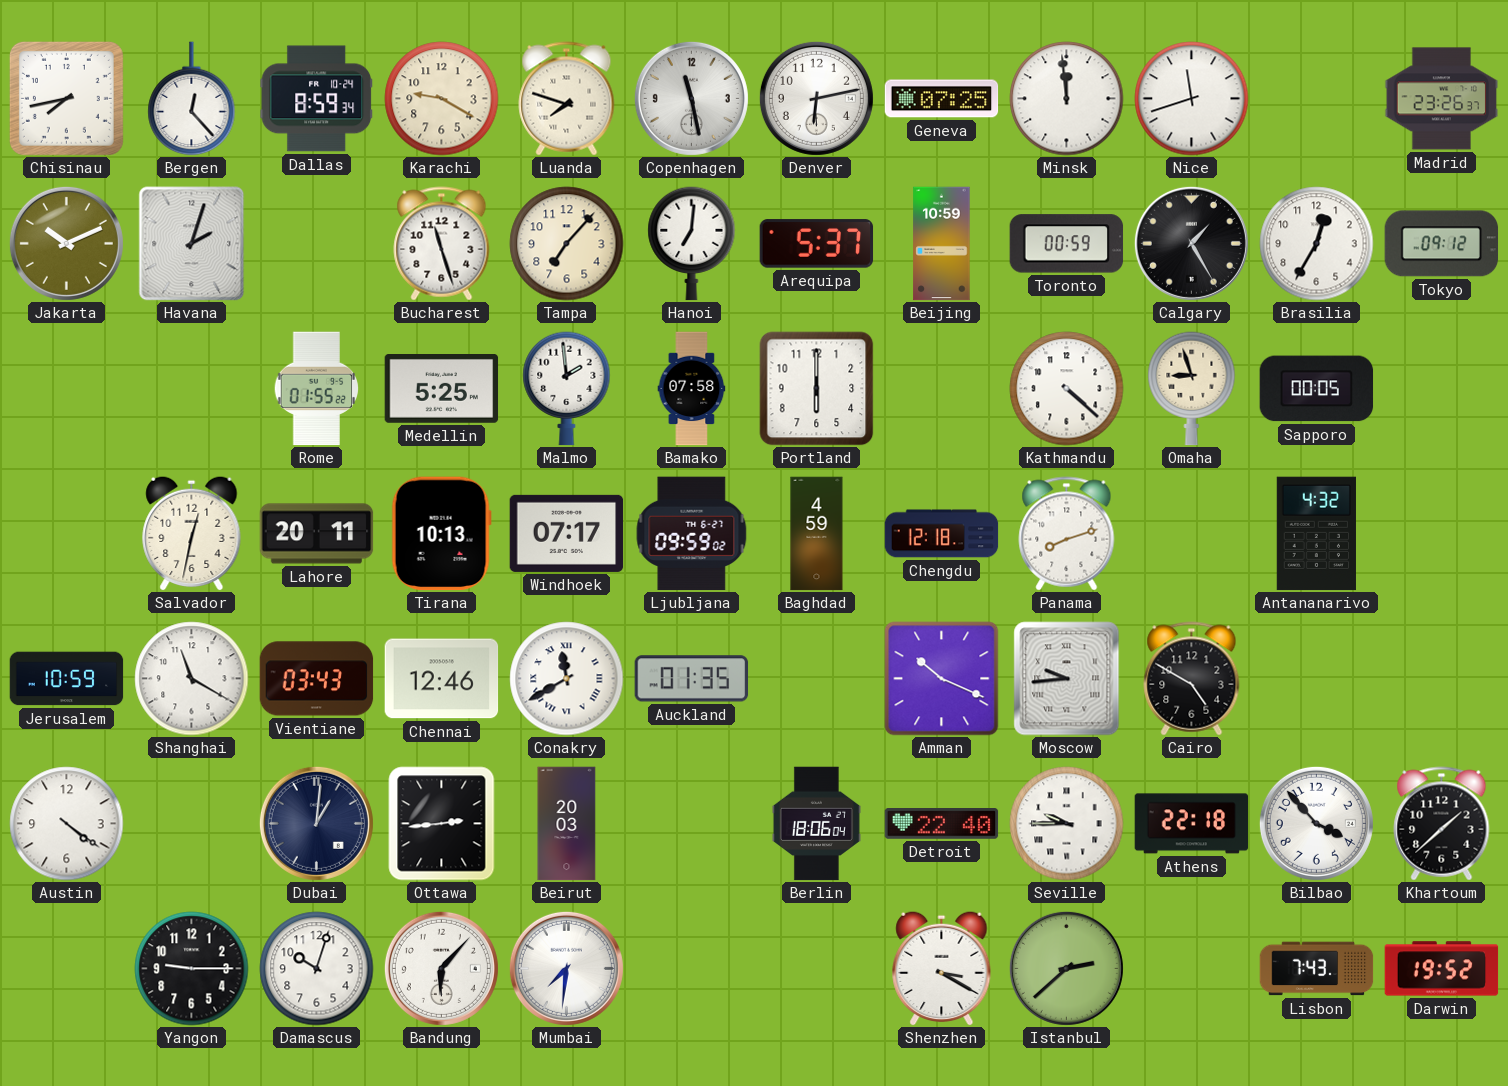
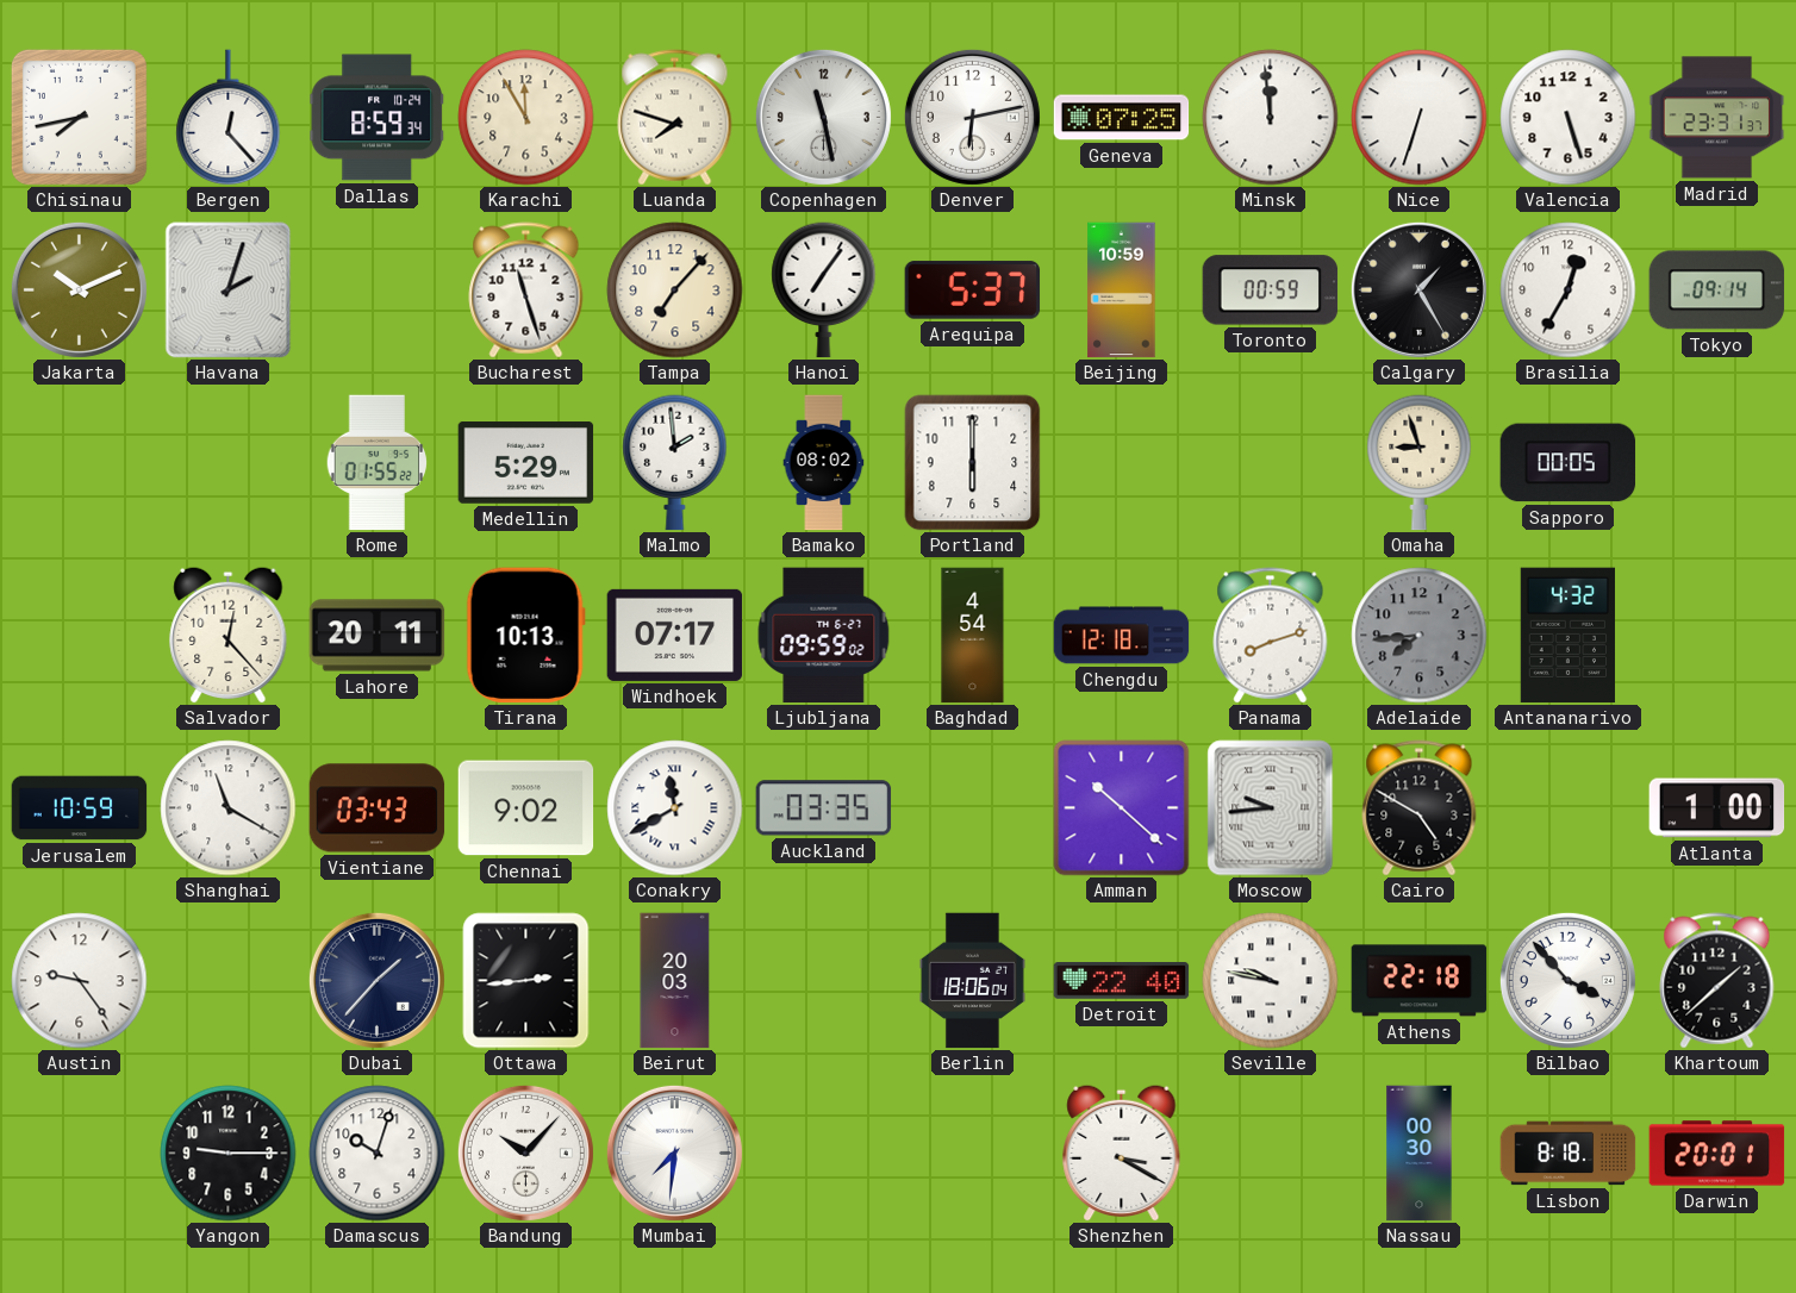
Karachi: 9:20 -> 11:55
Nice: 11:42 -> 6:33
Valencia: none -> 5:27
Madrid: 23:26 -> 23:31
Hanoi: 7:01 -> 7:06
Tokyo: 09:12 -> 09:14
Medellin: 5:25 -> 5:29
Bamako: 07:58 -> 08:02
Kathmandu: 4:22 -> none
Salvador: 12:32 -> 12:23
Baghdad: 4:59 -> 4:54
Adelaide: none -> 7:44
Chennai: 12:46 -> 9:02
Auckland: 01:35 -> 03:35
Amman: 10:19 -> 10:22
Atlanta: none -> 1:00
Austin: 4:21 -> 9:24
Dubai: 1:01 -> 1:37
Seville: 9:45 -> 9:47
Bandung: 6:07 -> 10:07
Istanbul: 2:38 -> none
Nassau: none -> 00:30
Lisbon: 7:43 -> 8:18
Darwin: 19:52 -> 20:01
